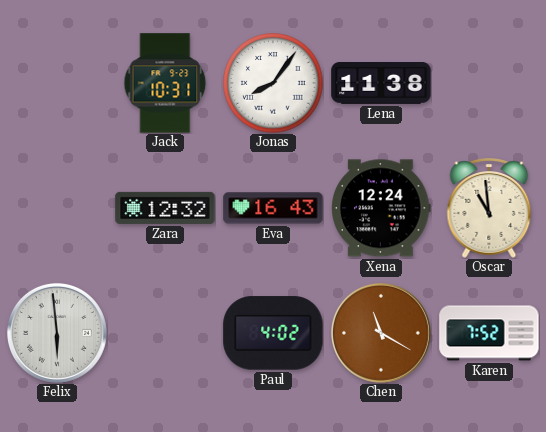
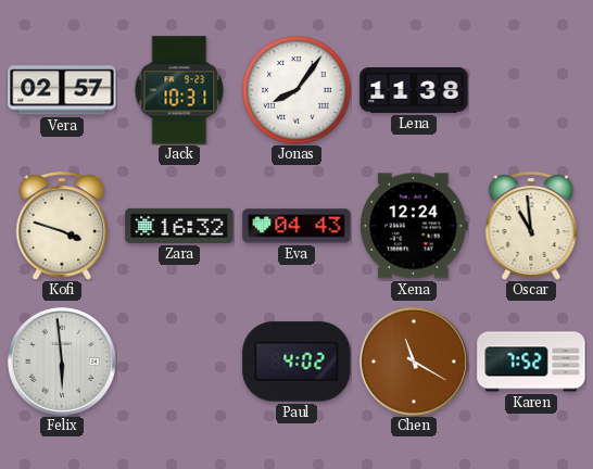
Vera: none -> 02:57
Kofi: none -> 3:48
Zara: 12:32 -> 16:32
Eva: 16:43 -> 04:43
